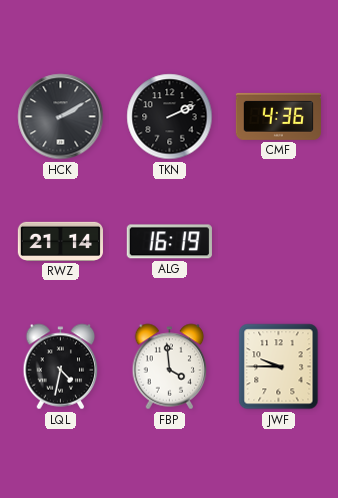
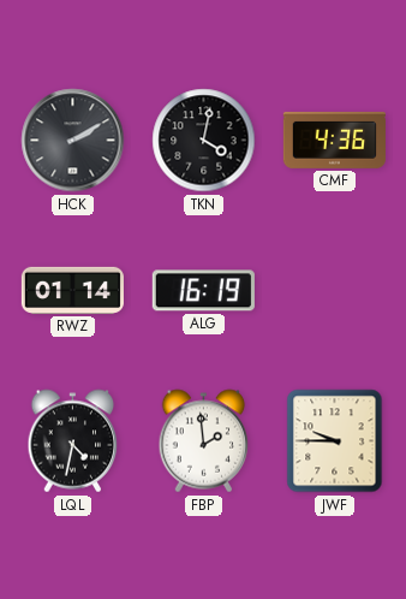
TKN: 2:11 -> 4:02
RWZ: 21:14 -> 01:14
FBP: 3:59 -> 1:59
